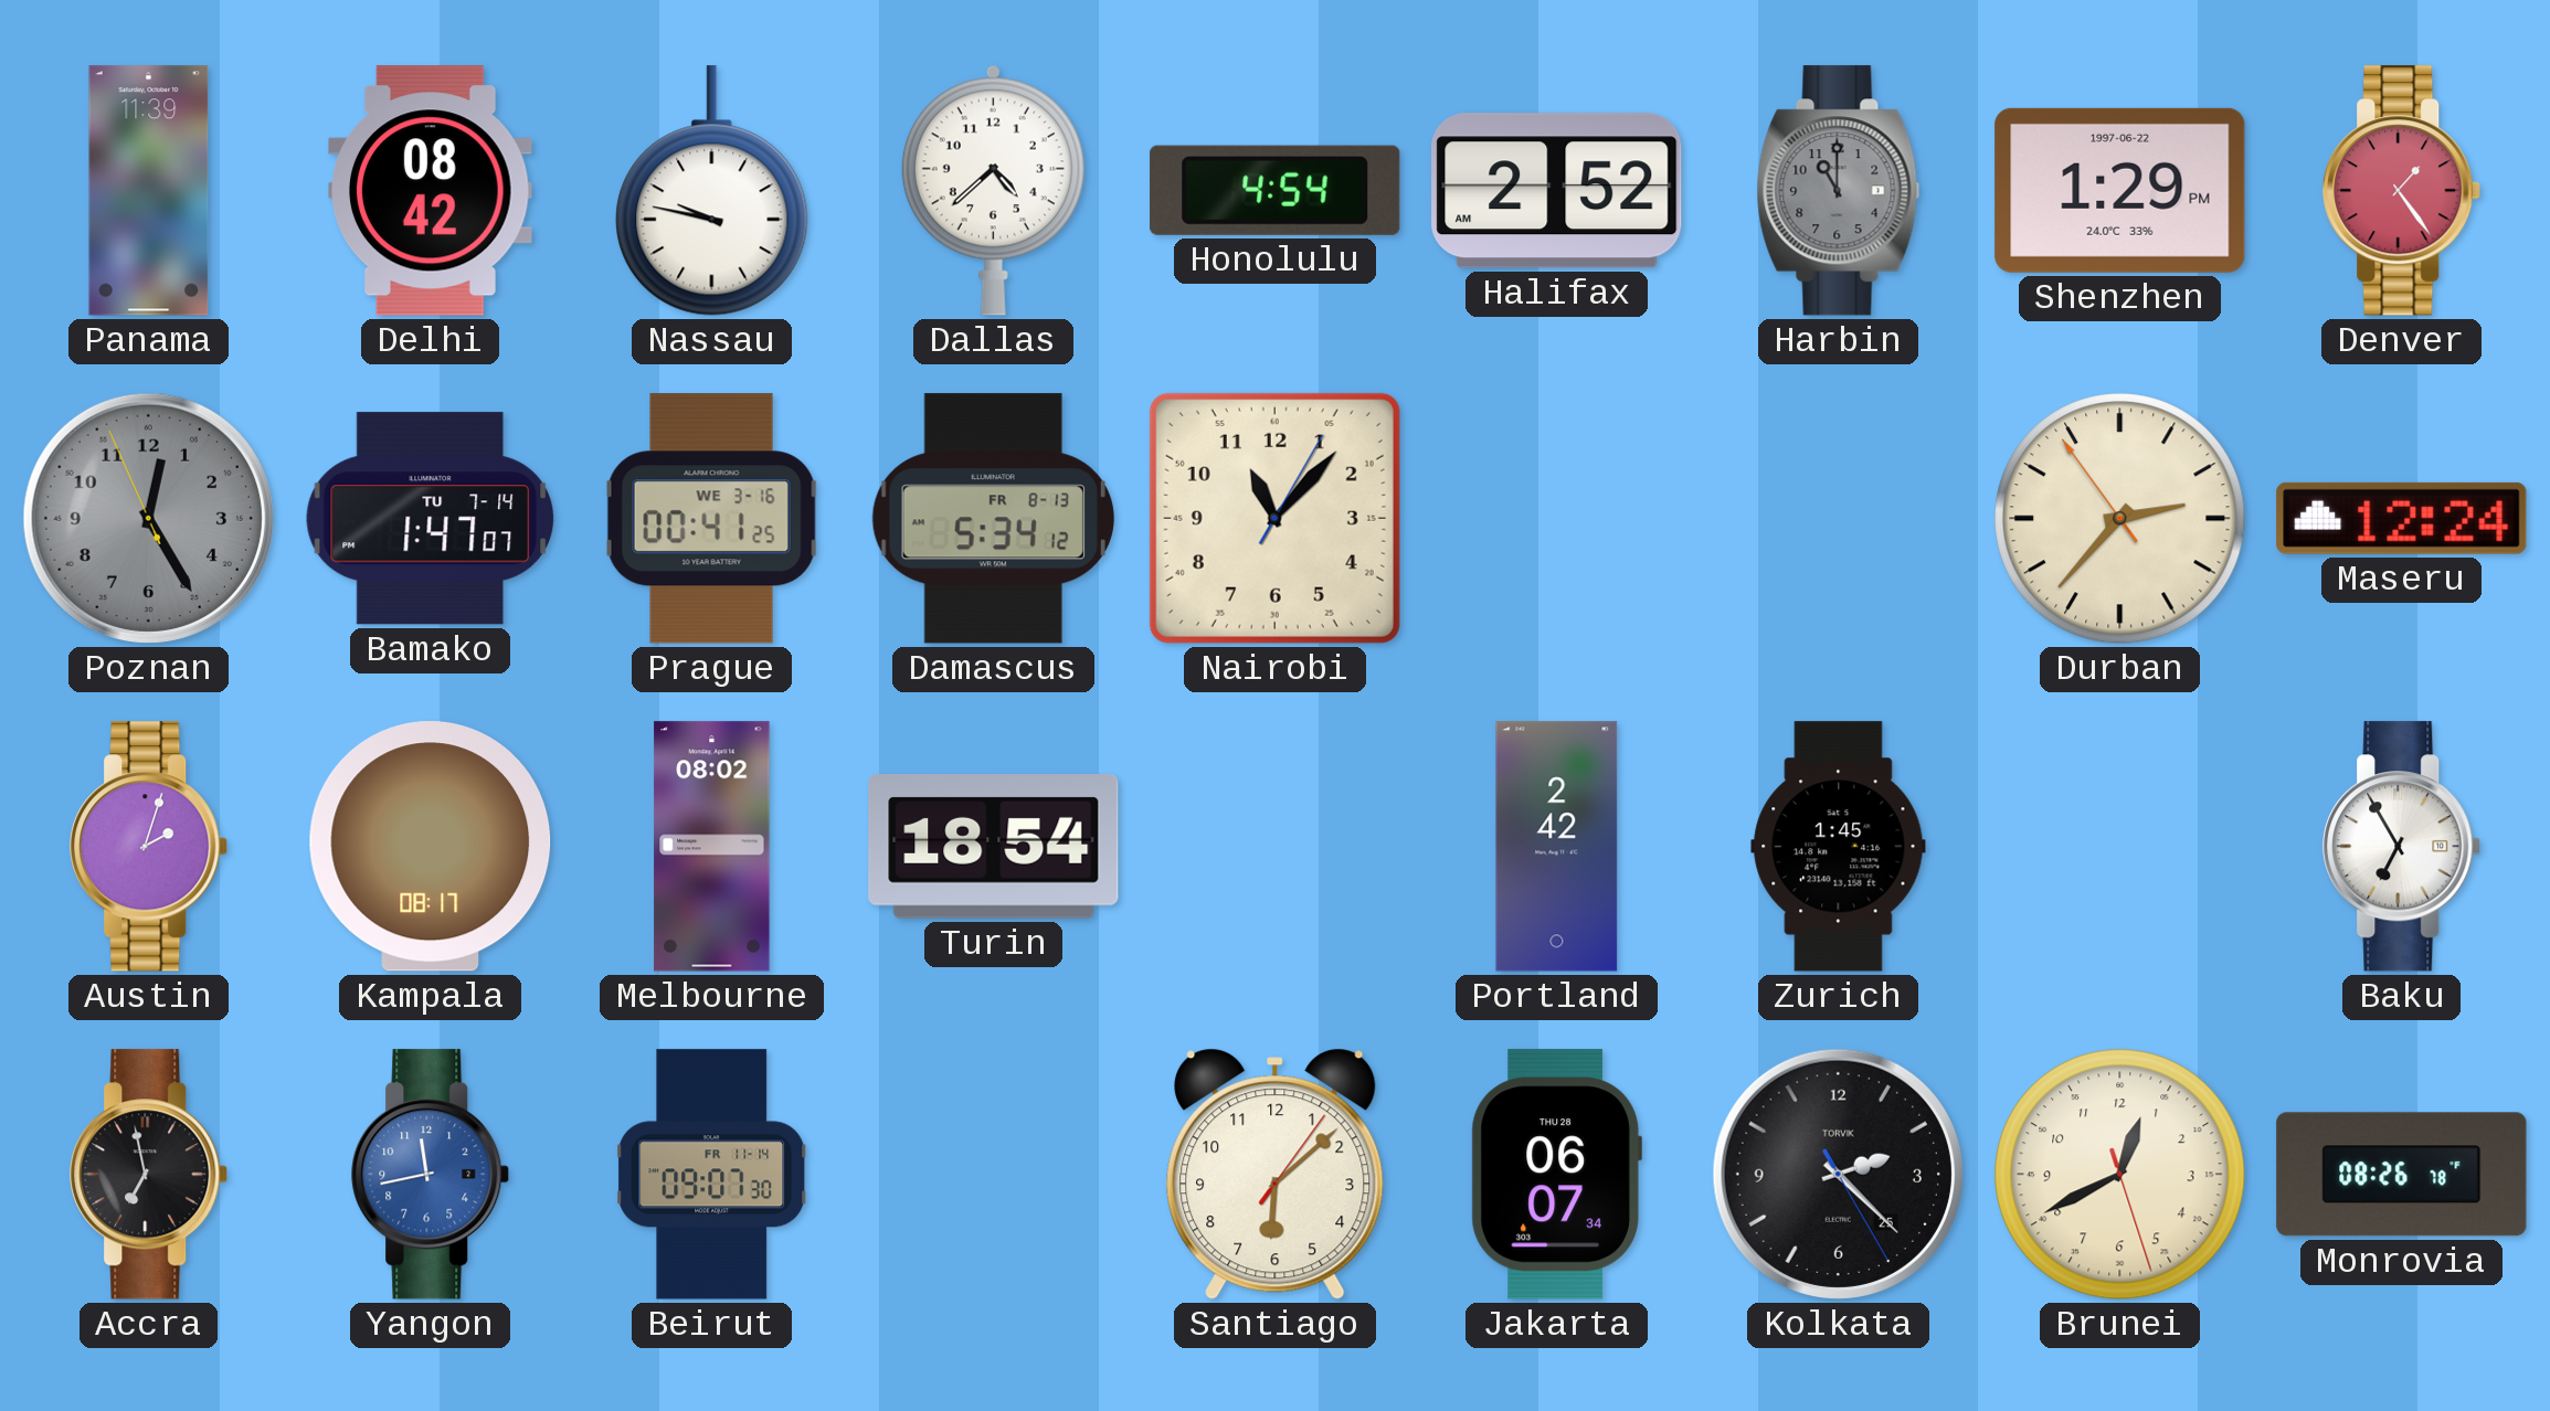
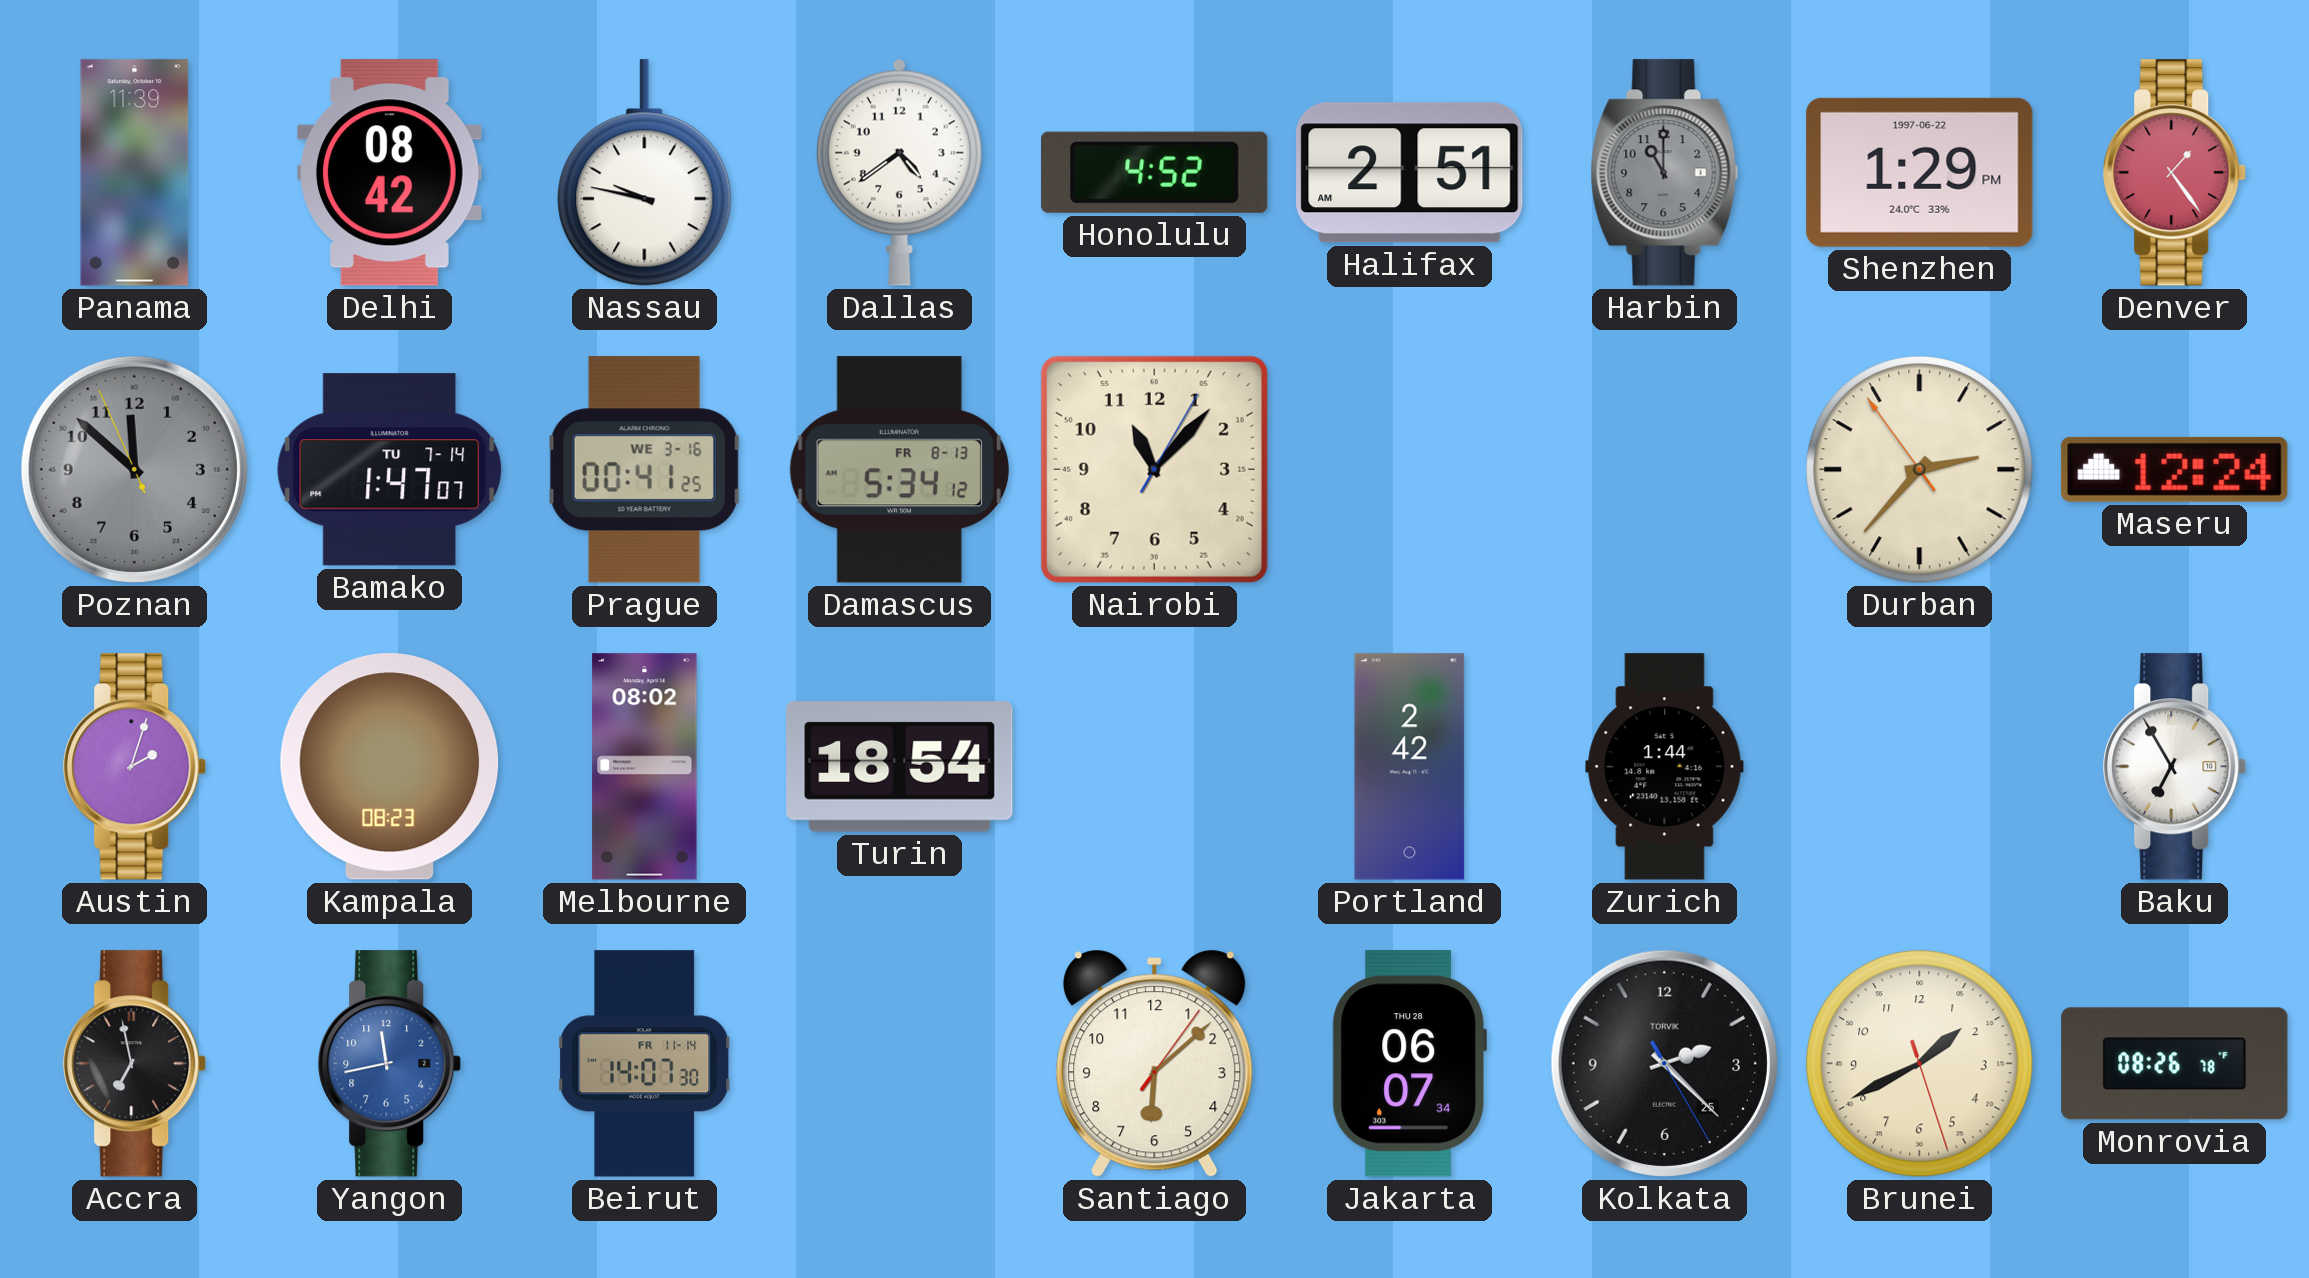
Dallas: 4:38 -> 4:39
Honolulu: 4:54 -> 4:52
Halifax: 2:52 -> 2:51
Poznan: 12:24 -> 11:51
Kampala: 08:17 -> 08:23
Zurich: 1:45 -> 1:44
Beirut: 09:07 -> 14:07
Brunei: 12:40 -> 1:40
